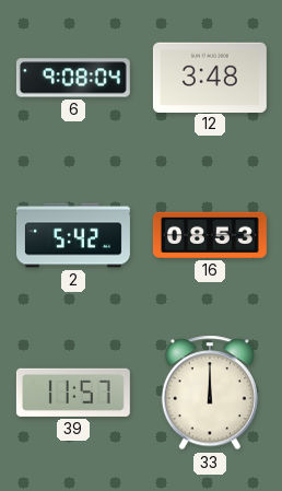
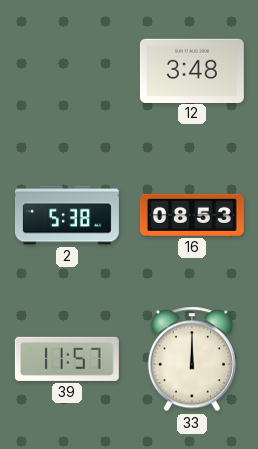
6: 9:08 -> none
2: 5:42 -> 5:38
